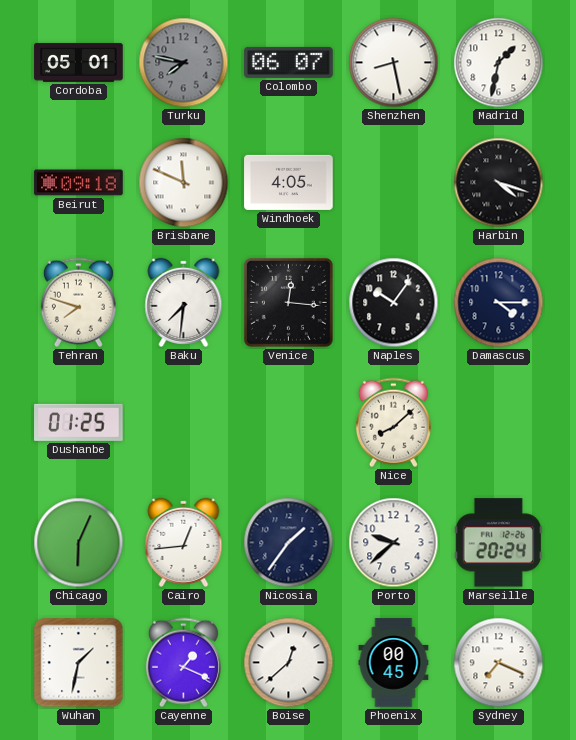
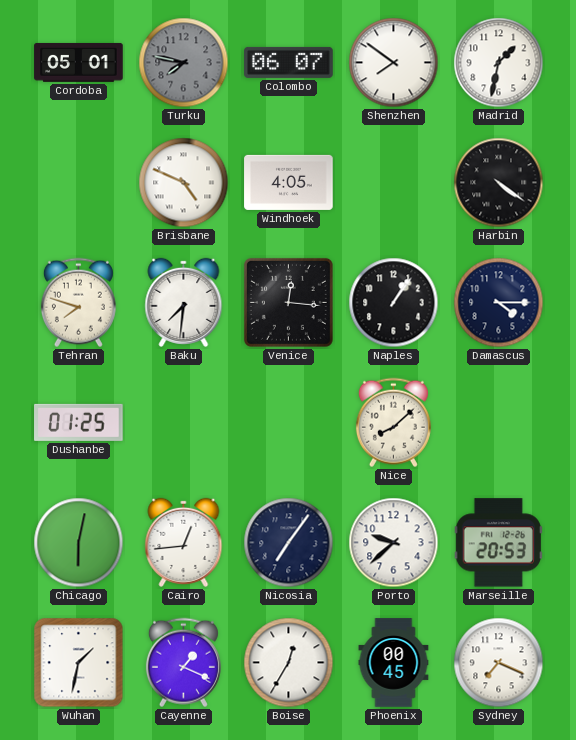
Shenzhen: 8:28 -> 7:51
Beirut: 09:18 -> none
Brisbane: 11:49 -> 4:49
Harbin: 4:18 -> 4:21
Naples: 10:06 -> 1:06
Chicago: 6:04 -> 6:02
Nicosia: 1:36 -> 7:06
Marseille: 20:24 -> 20:53
Boise: 12:38 -> 12:35
